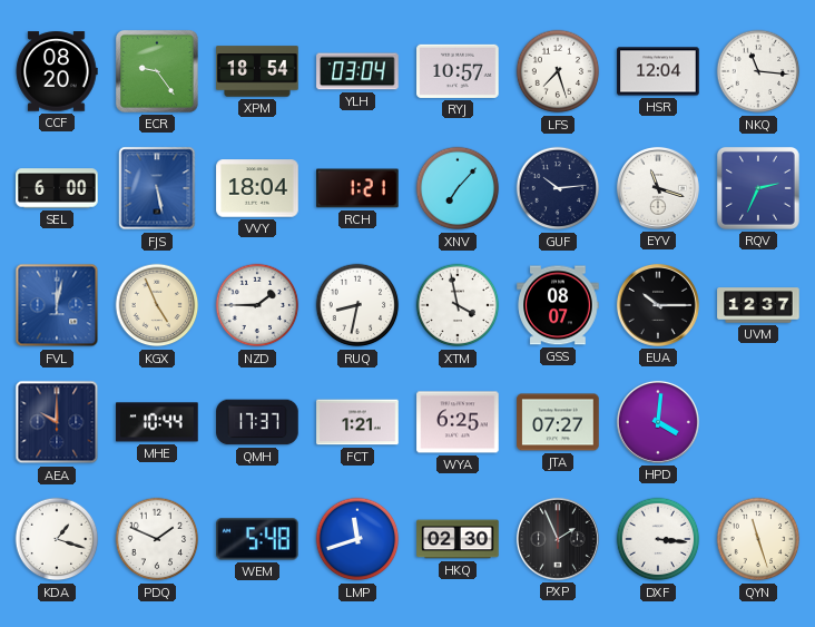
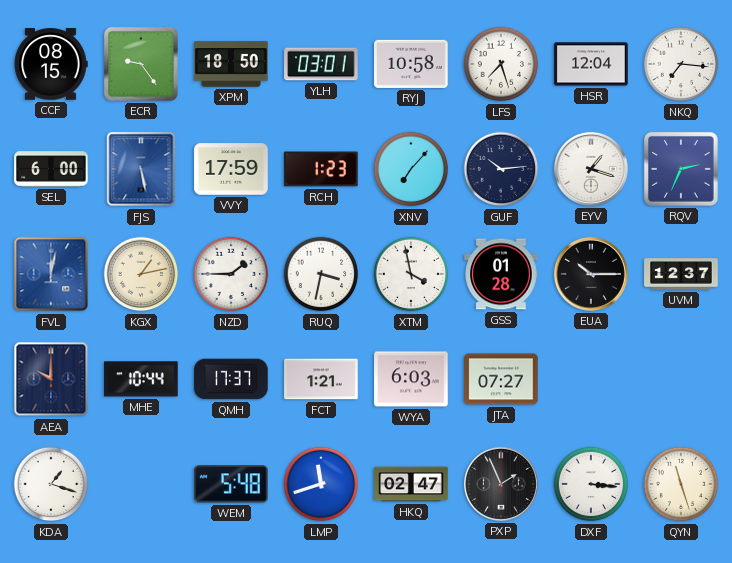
CCF: 08:20 -> 08:15
XPM: 18:54 -> 18:50
YLH: 03:04 -> 03:01
RYJ: 10:57 -> 10:58
NKQ: 11:16 -> 7:16
VVY: 18:04 -> 17:59
RCH: 1:21 -> 1:23
EYV: 11:18 -> 1:18
KGX: 4:56 -> 1:13
RUQ: 8:32 -> 3:32
GSS: 08:07 -> 01:28
WYA: 6:25 -> 6:03
HPD: 4:01 -> none
PDQ: 1:49 -> none
HKQ: 02:30 -> 02:47
